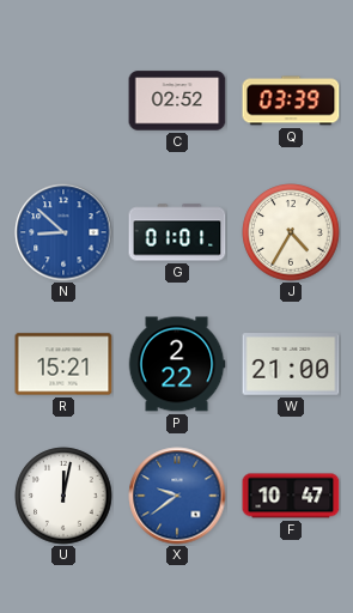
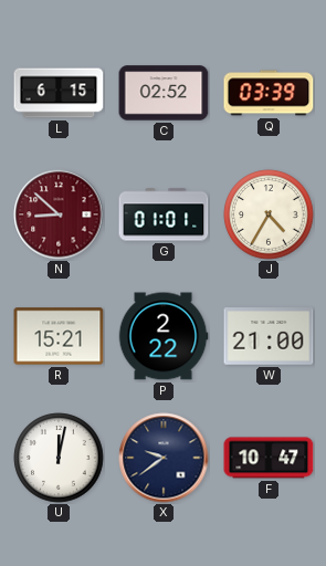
L: none -> 6:15
N dial: blue -> burgundy
X dial: blue -> navy
